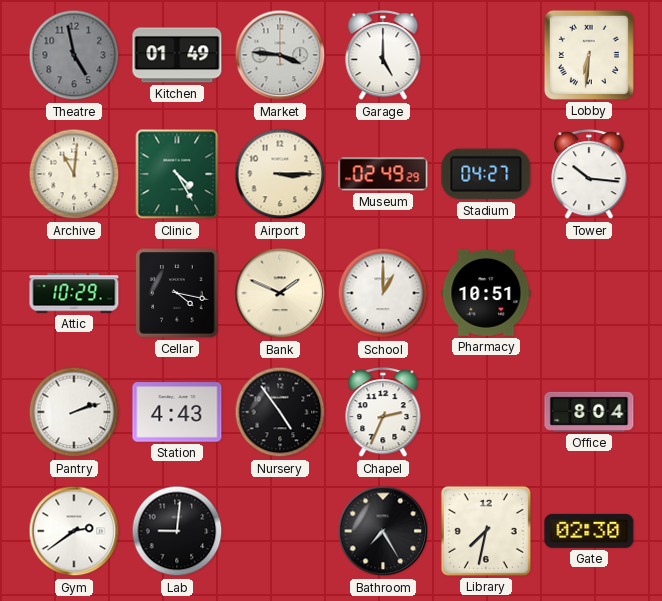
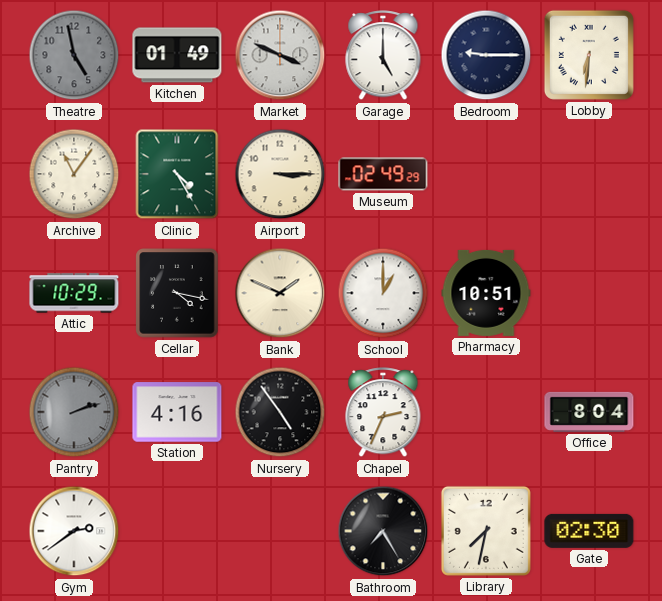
Market: 3:46 -> 3:49
Bedroom: none -> 9:15
Archive: 11:01 -> 11:06
Stadium: 04:27 -> none
Tower: 10:16 -> none
Pantry dial: white -> grey
Station: 4:43 -> 4:16
Lab: 9:01 -> none
